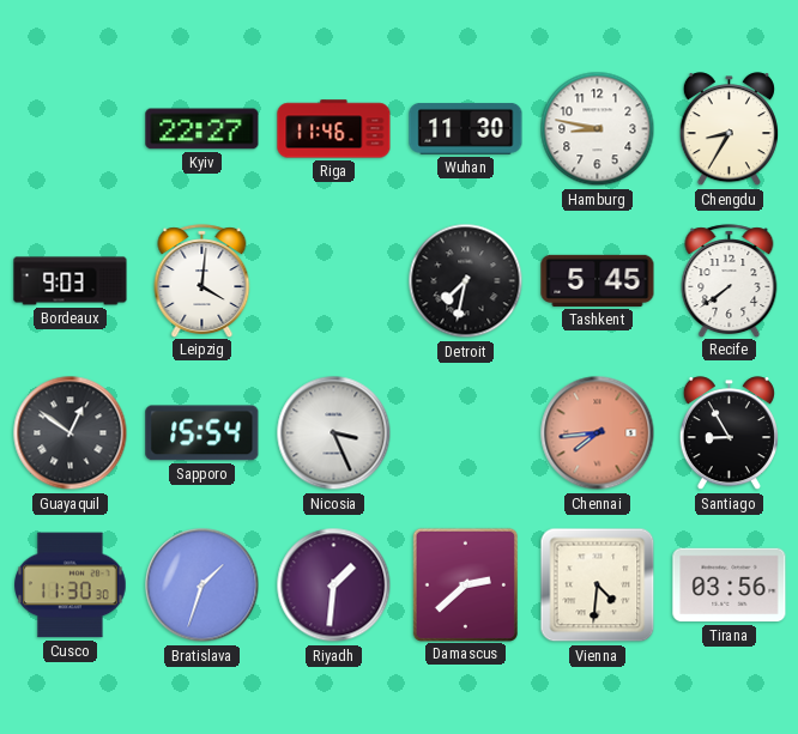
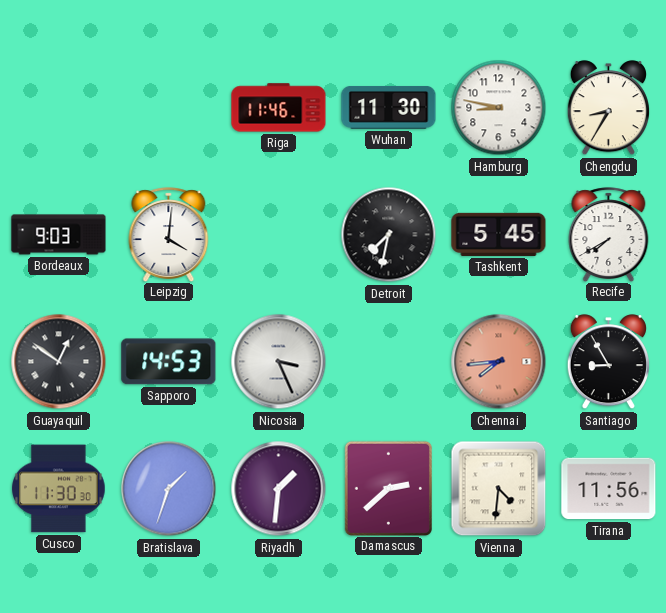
Kyiv: 22:27 -> none
Recife: 7:39 -> 7:40
Sapporo: 15:54 -> 14:53
Tirana: 03:56 -> 11:56
